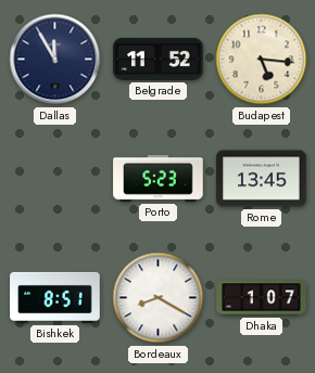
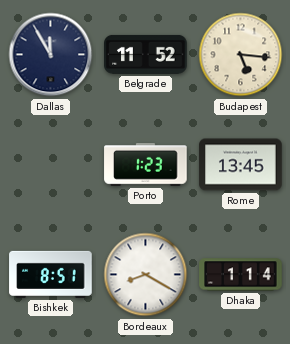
Porto: 5:23 -> 1:23
Dhaka: 1:07 -> 1:14
